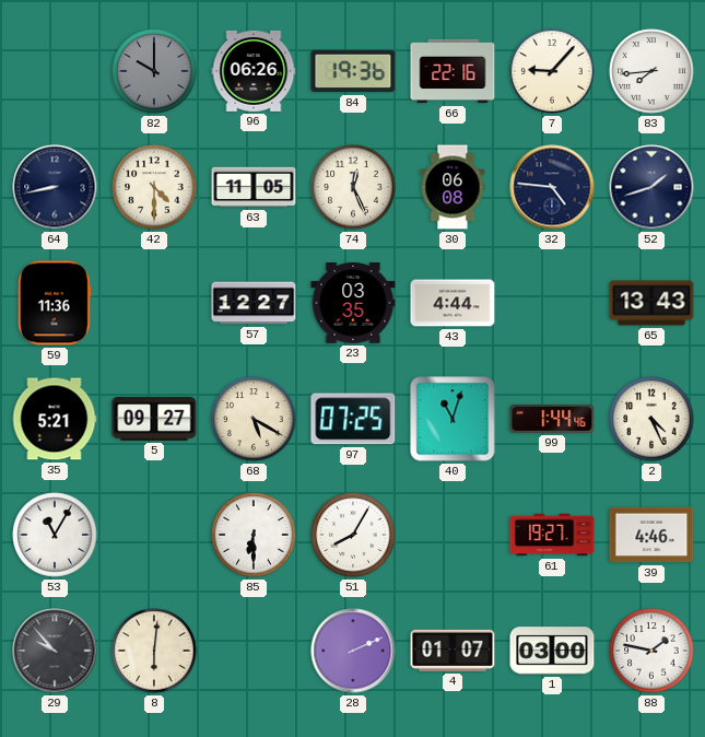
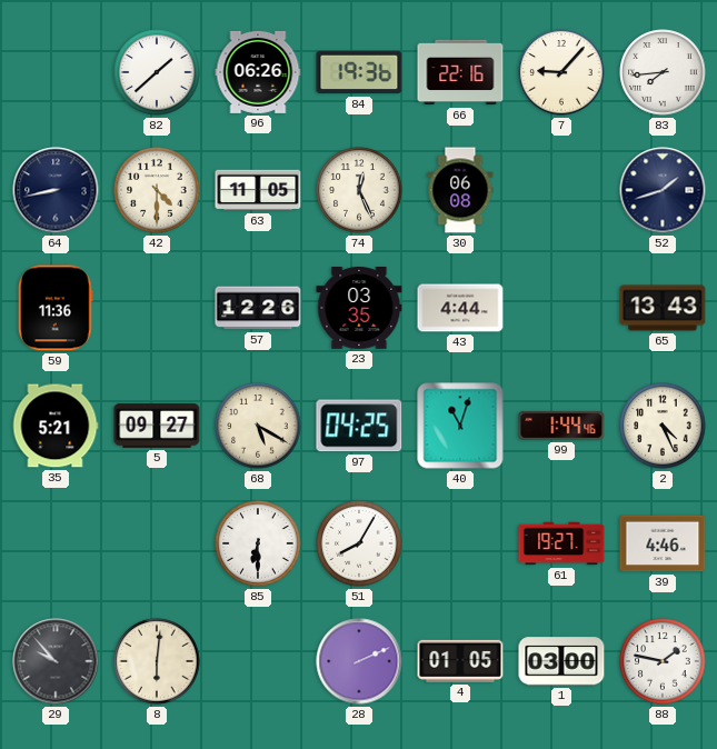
82: 10:00 -> 1:38
82 dial: grey -> white
32: 4:46 -> none
57: 12:27 -> 12:26
97: 07:25 -> 04:25
53: 11:05 -> none
4: 01:07 -> 01:05
